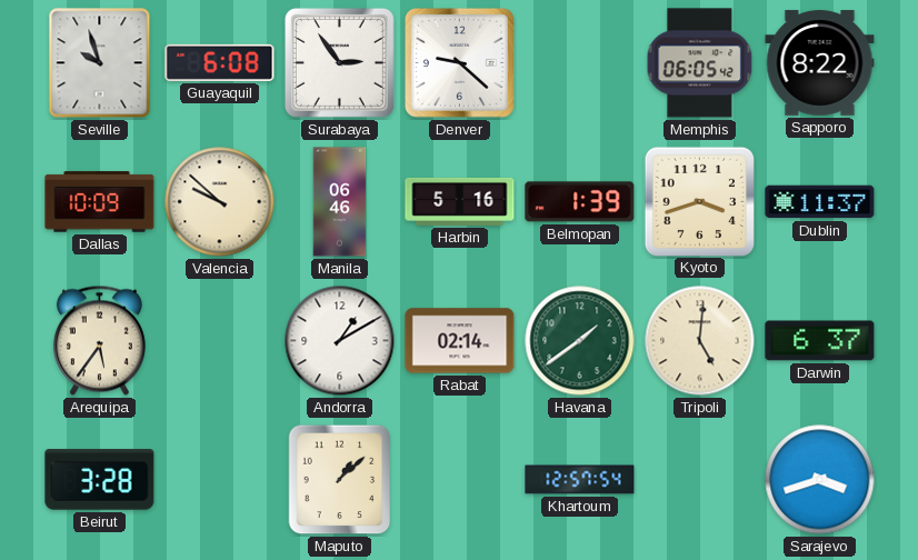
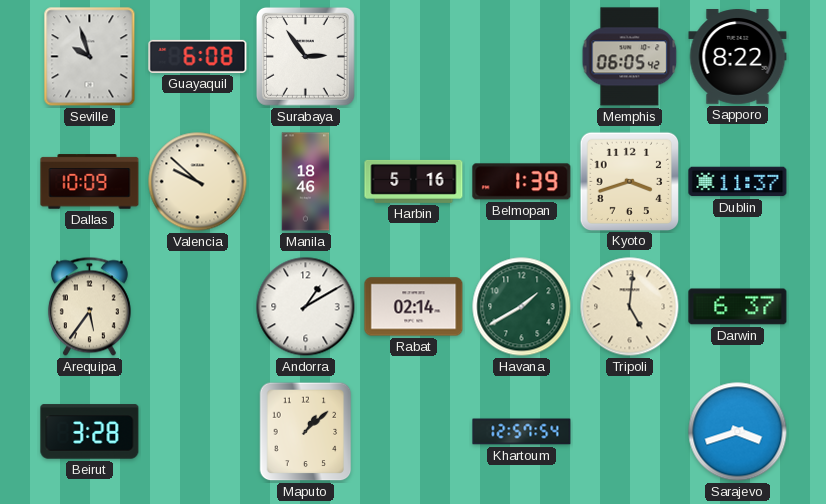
Denver: 9:22 -> none
Manila: 06:46 -> 18:46
Havana: 1:39 -> 1:40
